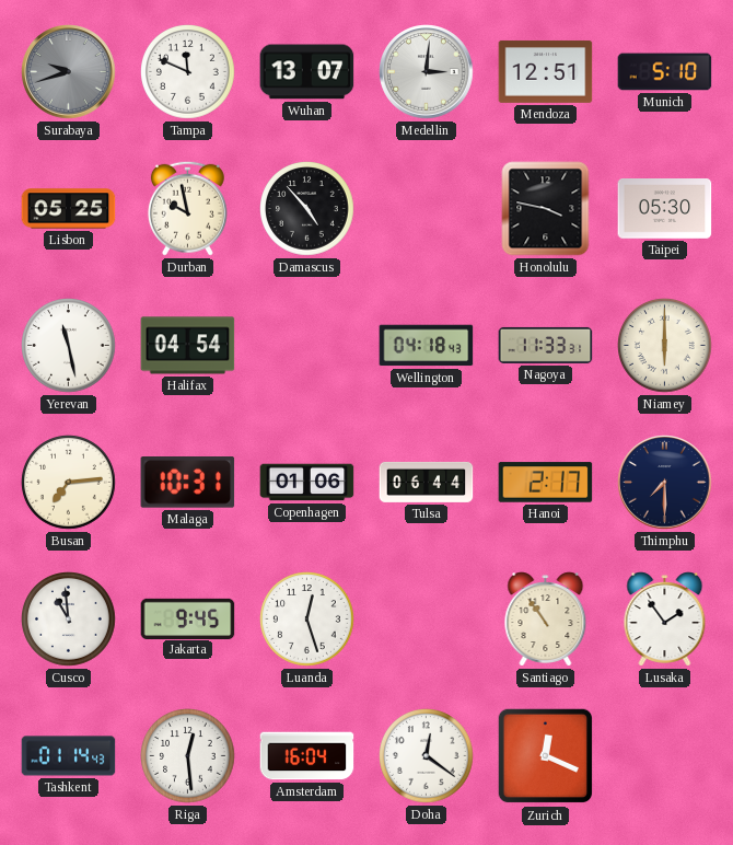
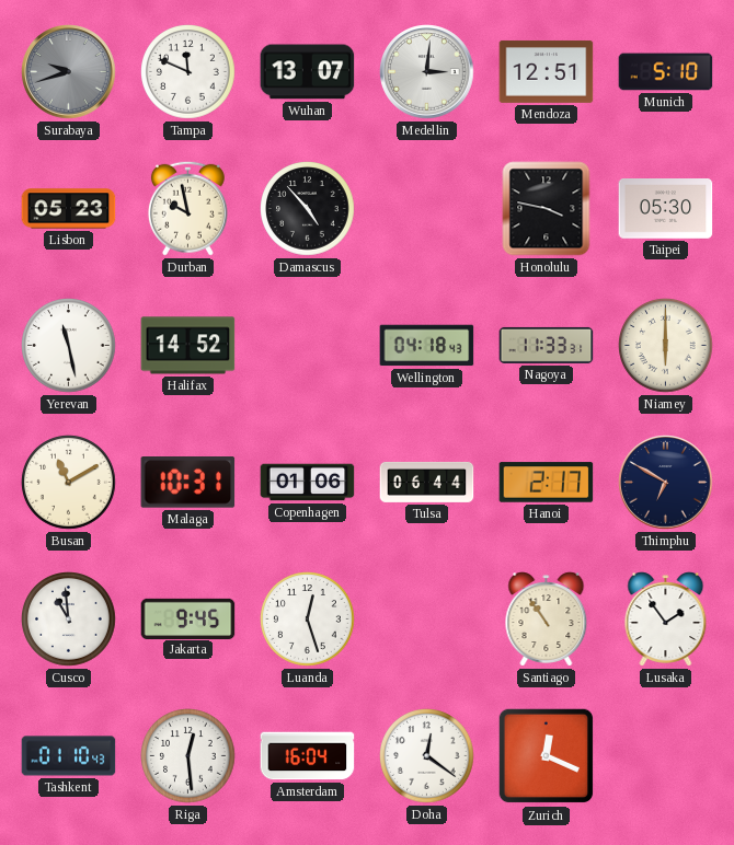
Lisbon: 05:25 -> 05:23
Halifax: 04:54 -> 14:52
Busan: 7:14 -> 11:10
Thimphu: 7:30 -> 6:50
Tashkent: 01:14 -> 01:10
